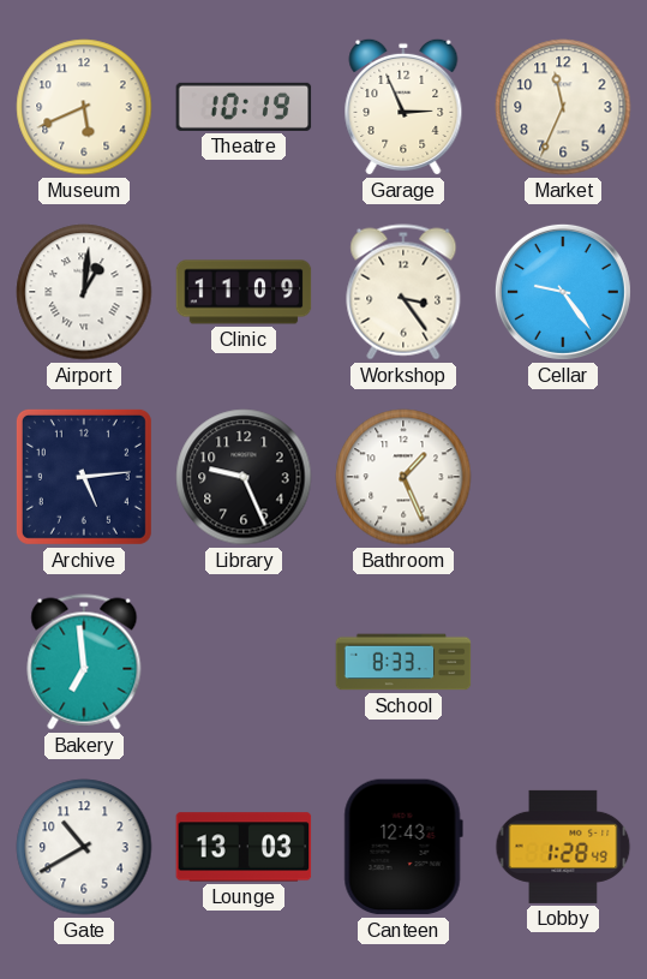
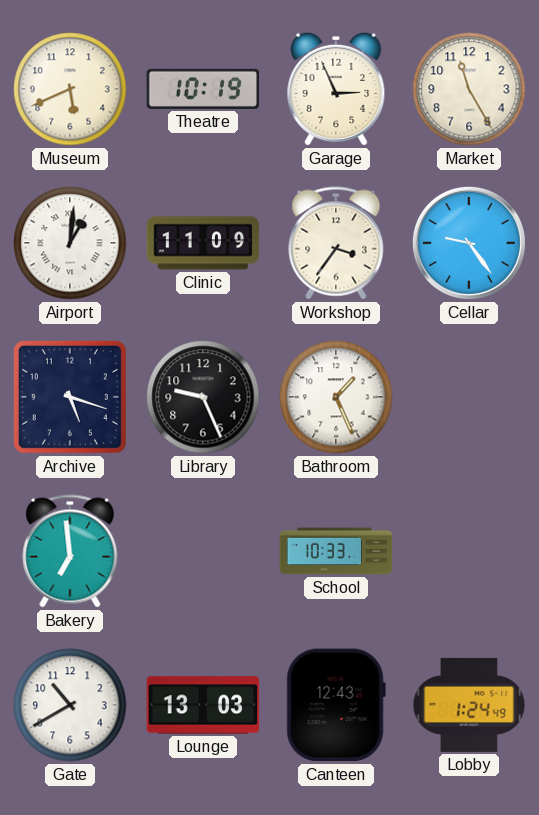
Market: 11:34 -> 11:25
Workshop: 3:24 -> 3:36
Archive: 5:14 -> 5:18
School: 8:33 -> 10:33
Lobby: 1:28 -> 1:24
